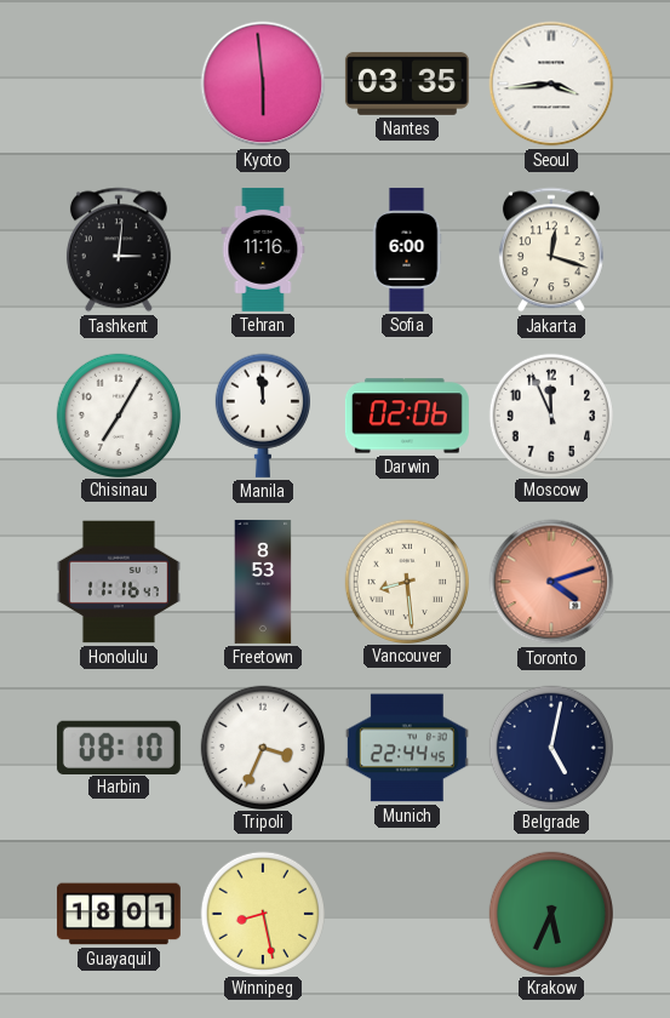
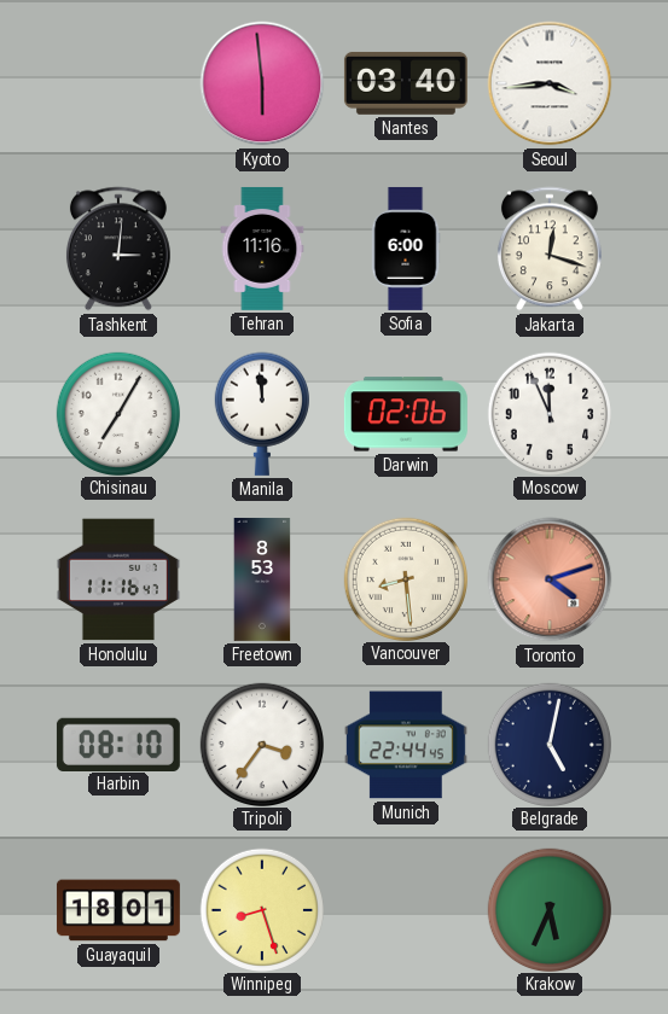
Nantes: 03:35 -> 03:40
Tripoli: 3:34 -> 3:36
Winnipeg: 8:28 -> 8:27
